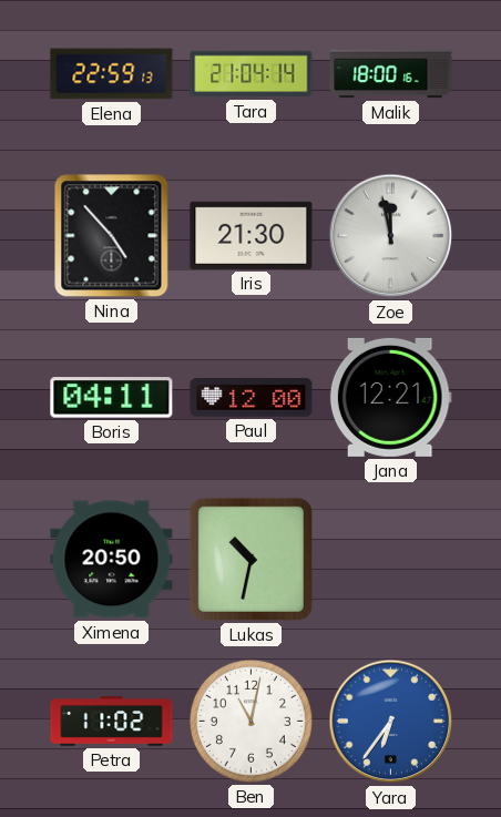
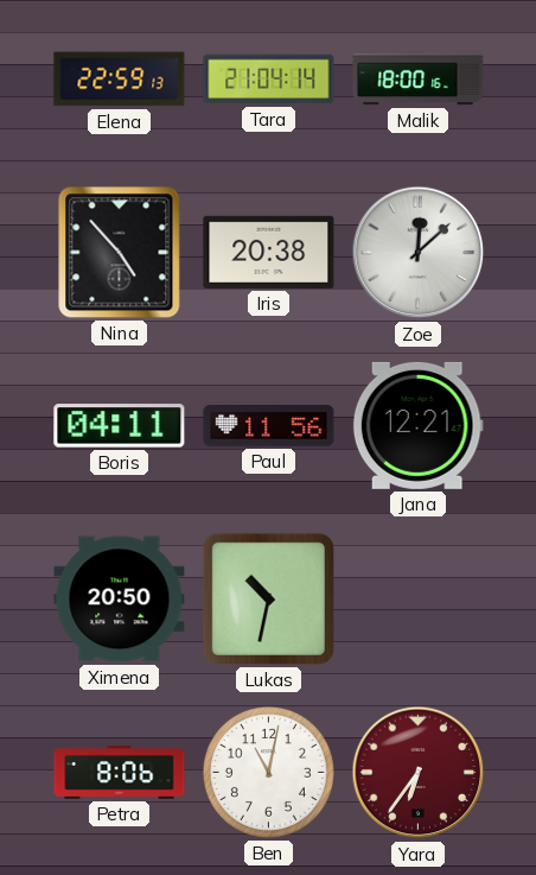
Iris: 21:30 -> 20:38
Zoe: 11:58 -> 12:08
Paul: 12:00 -> 11:56
Petra: 11:02 -> 8:06
Yara dial: blue -> burgundy
